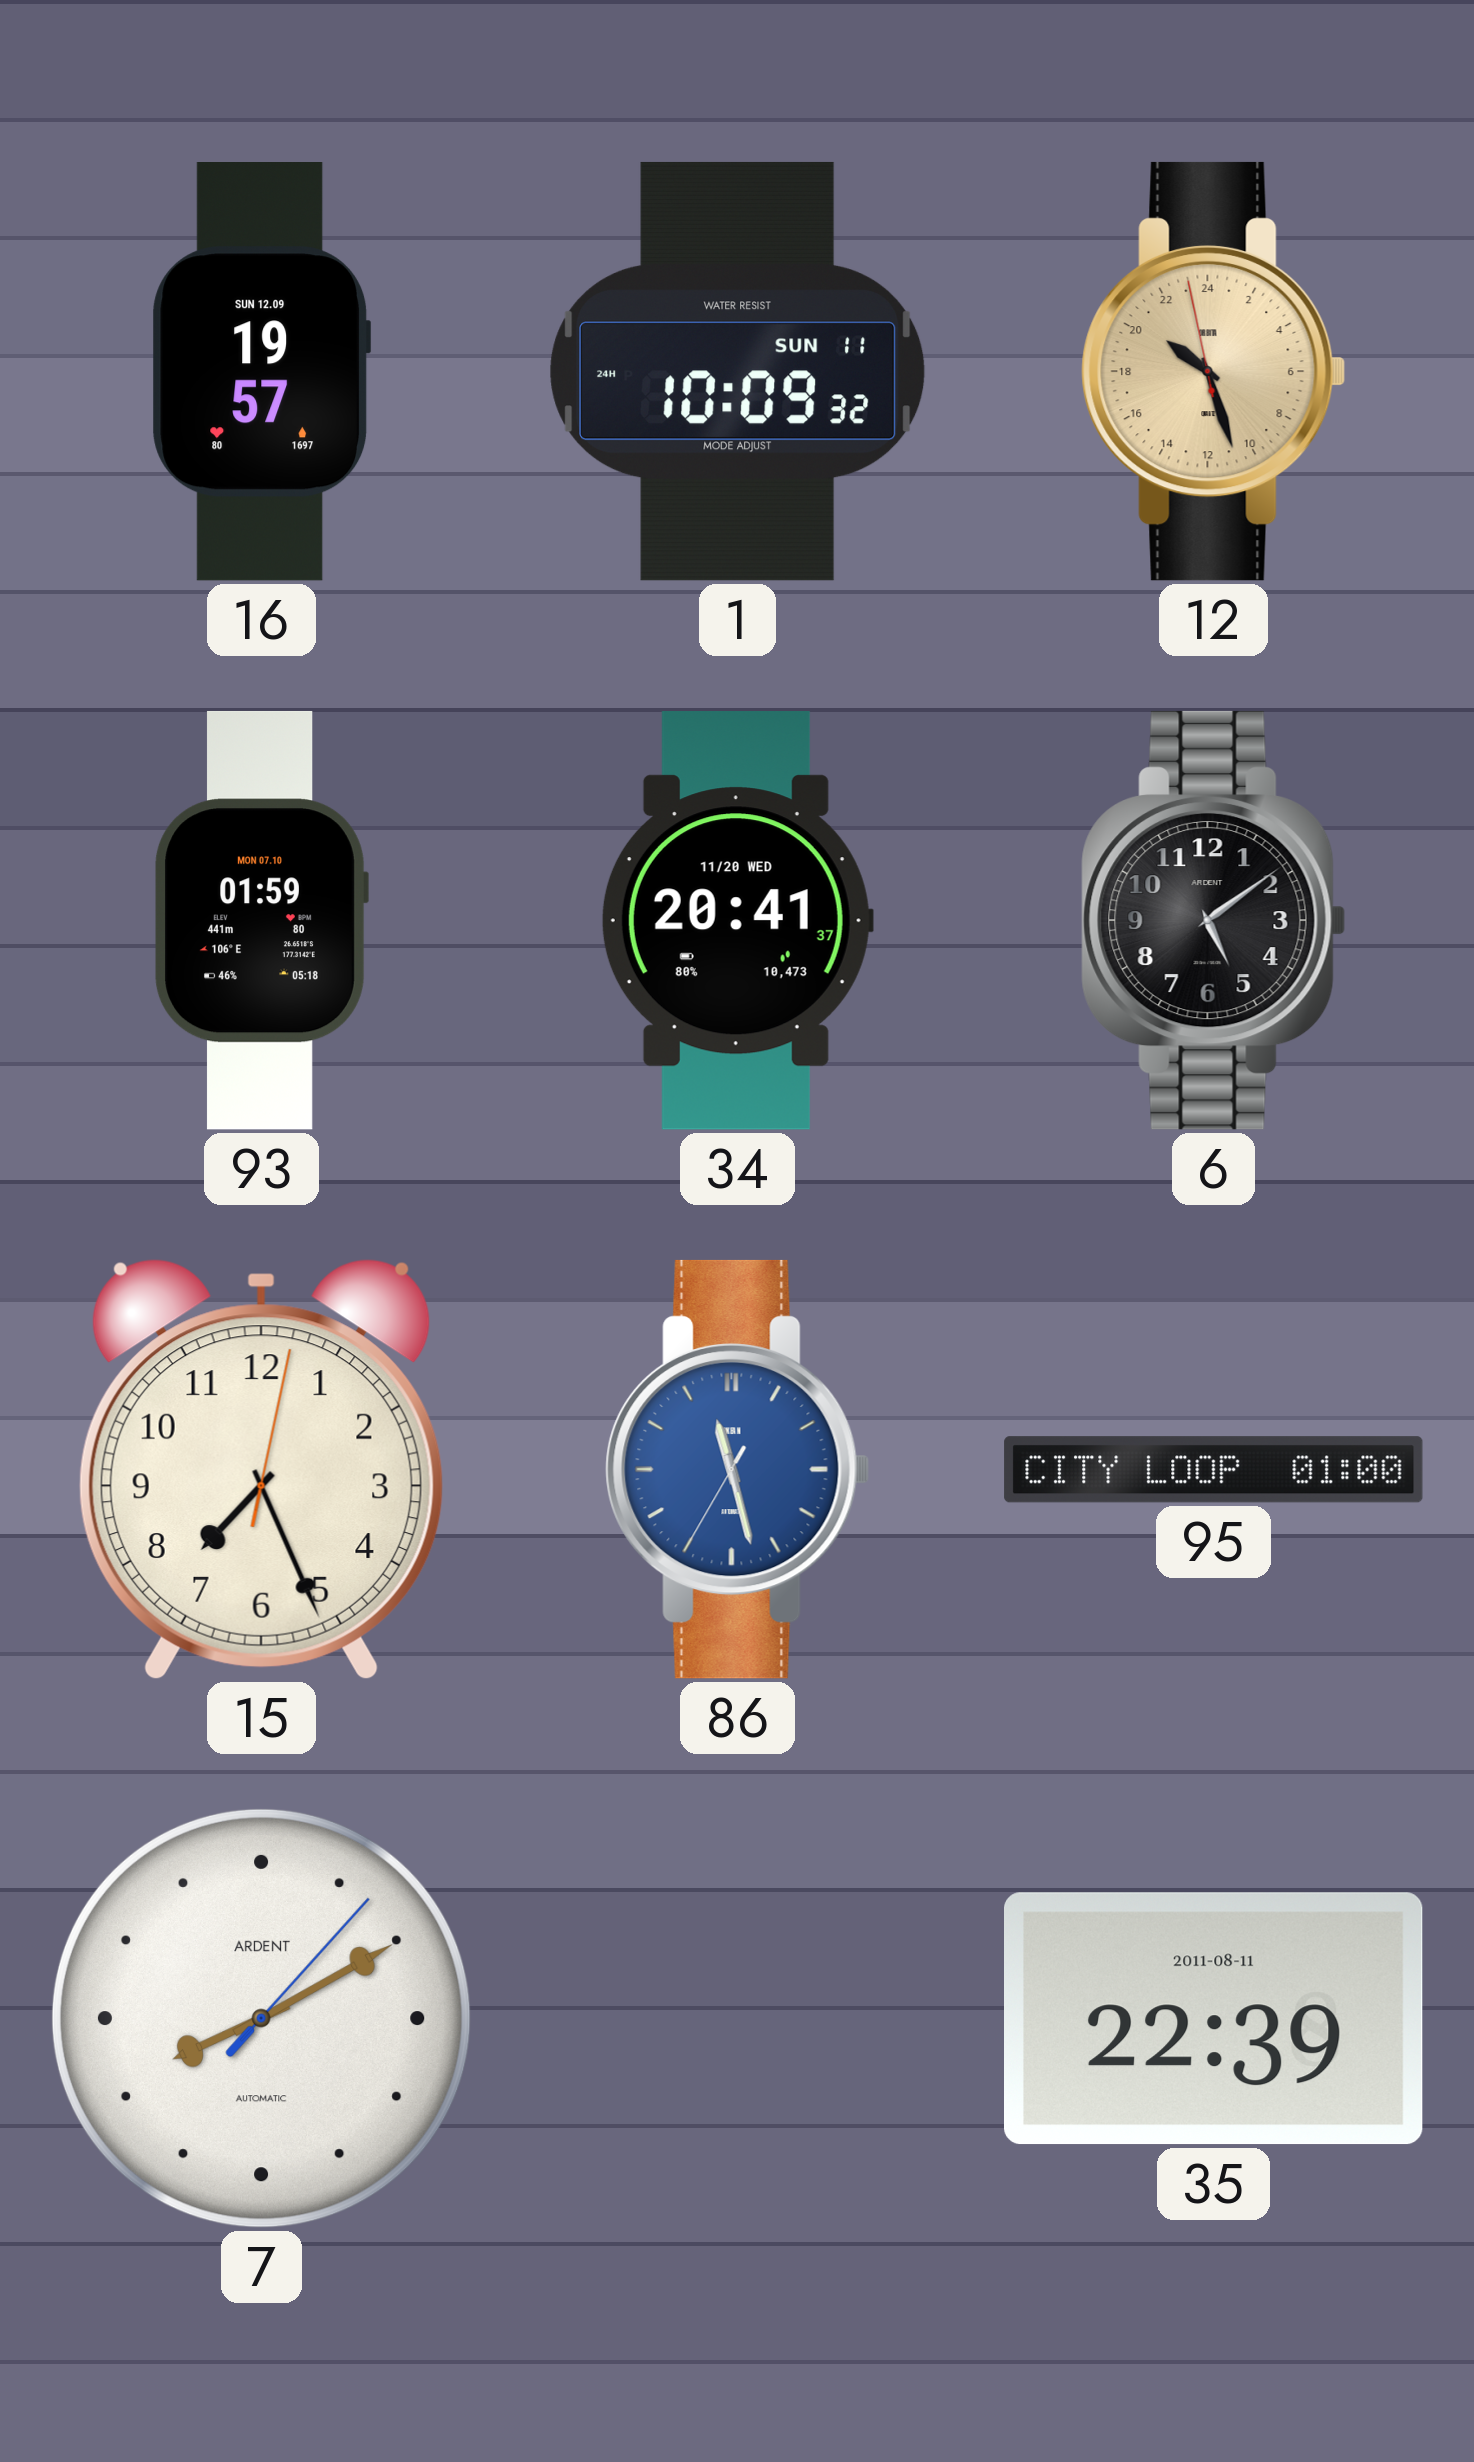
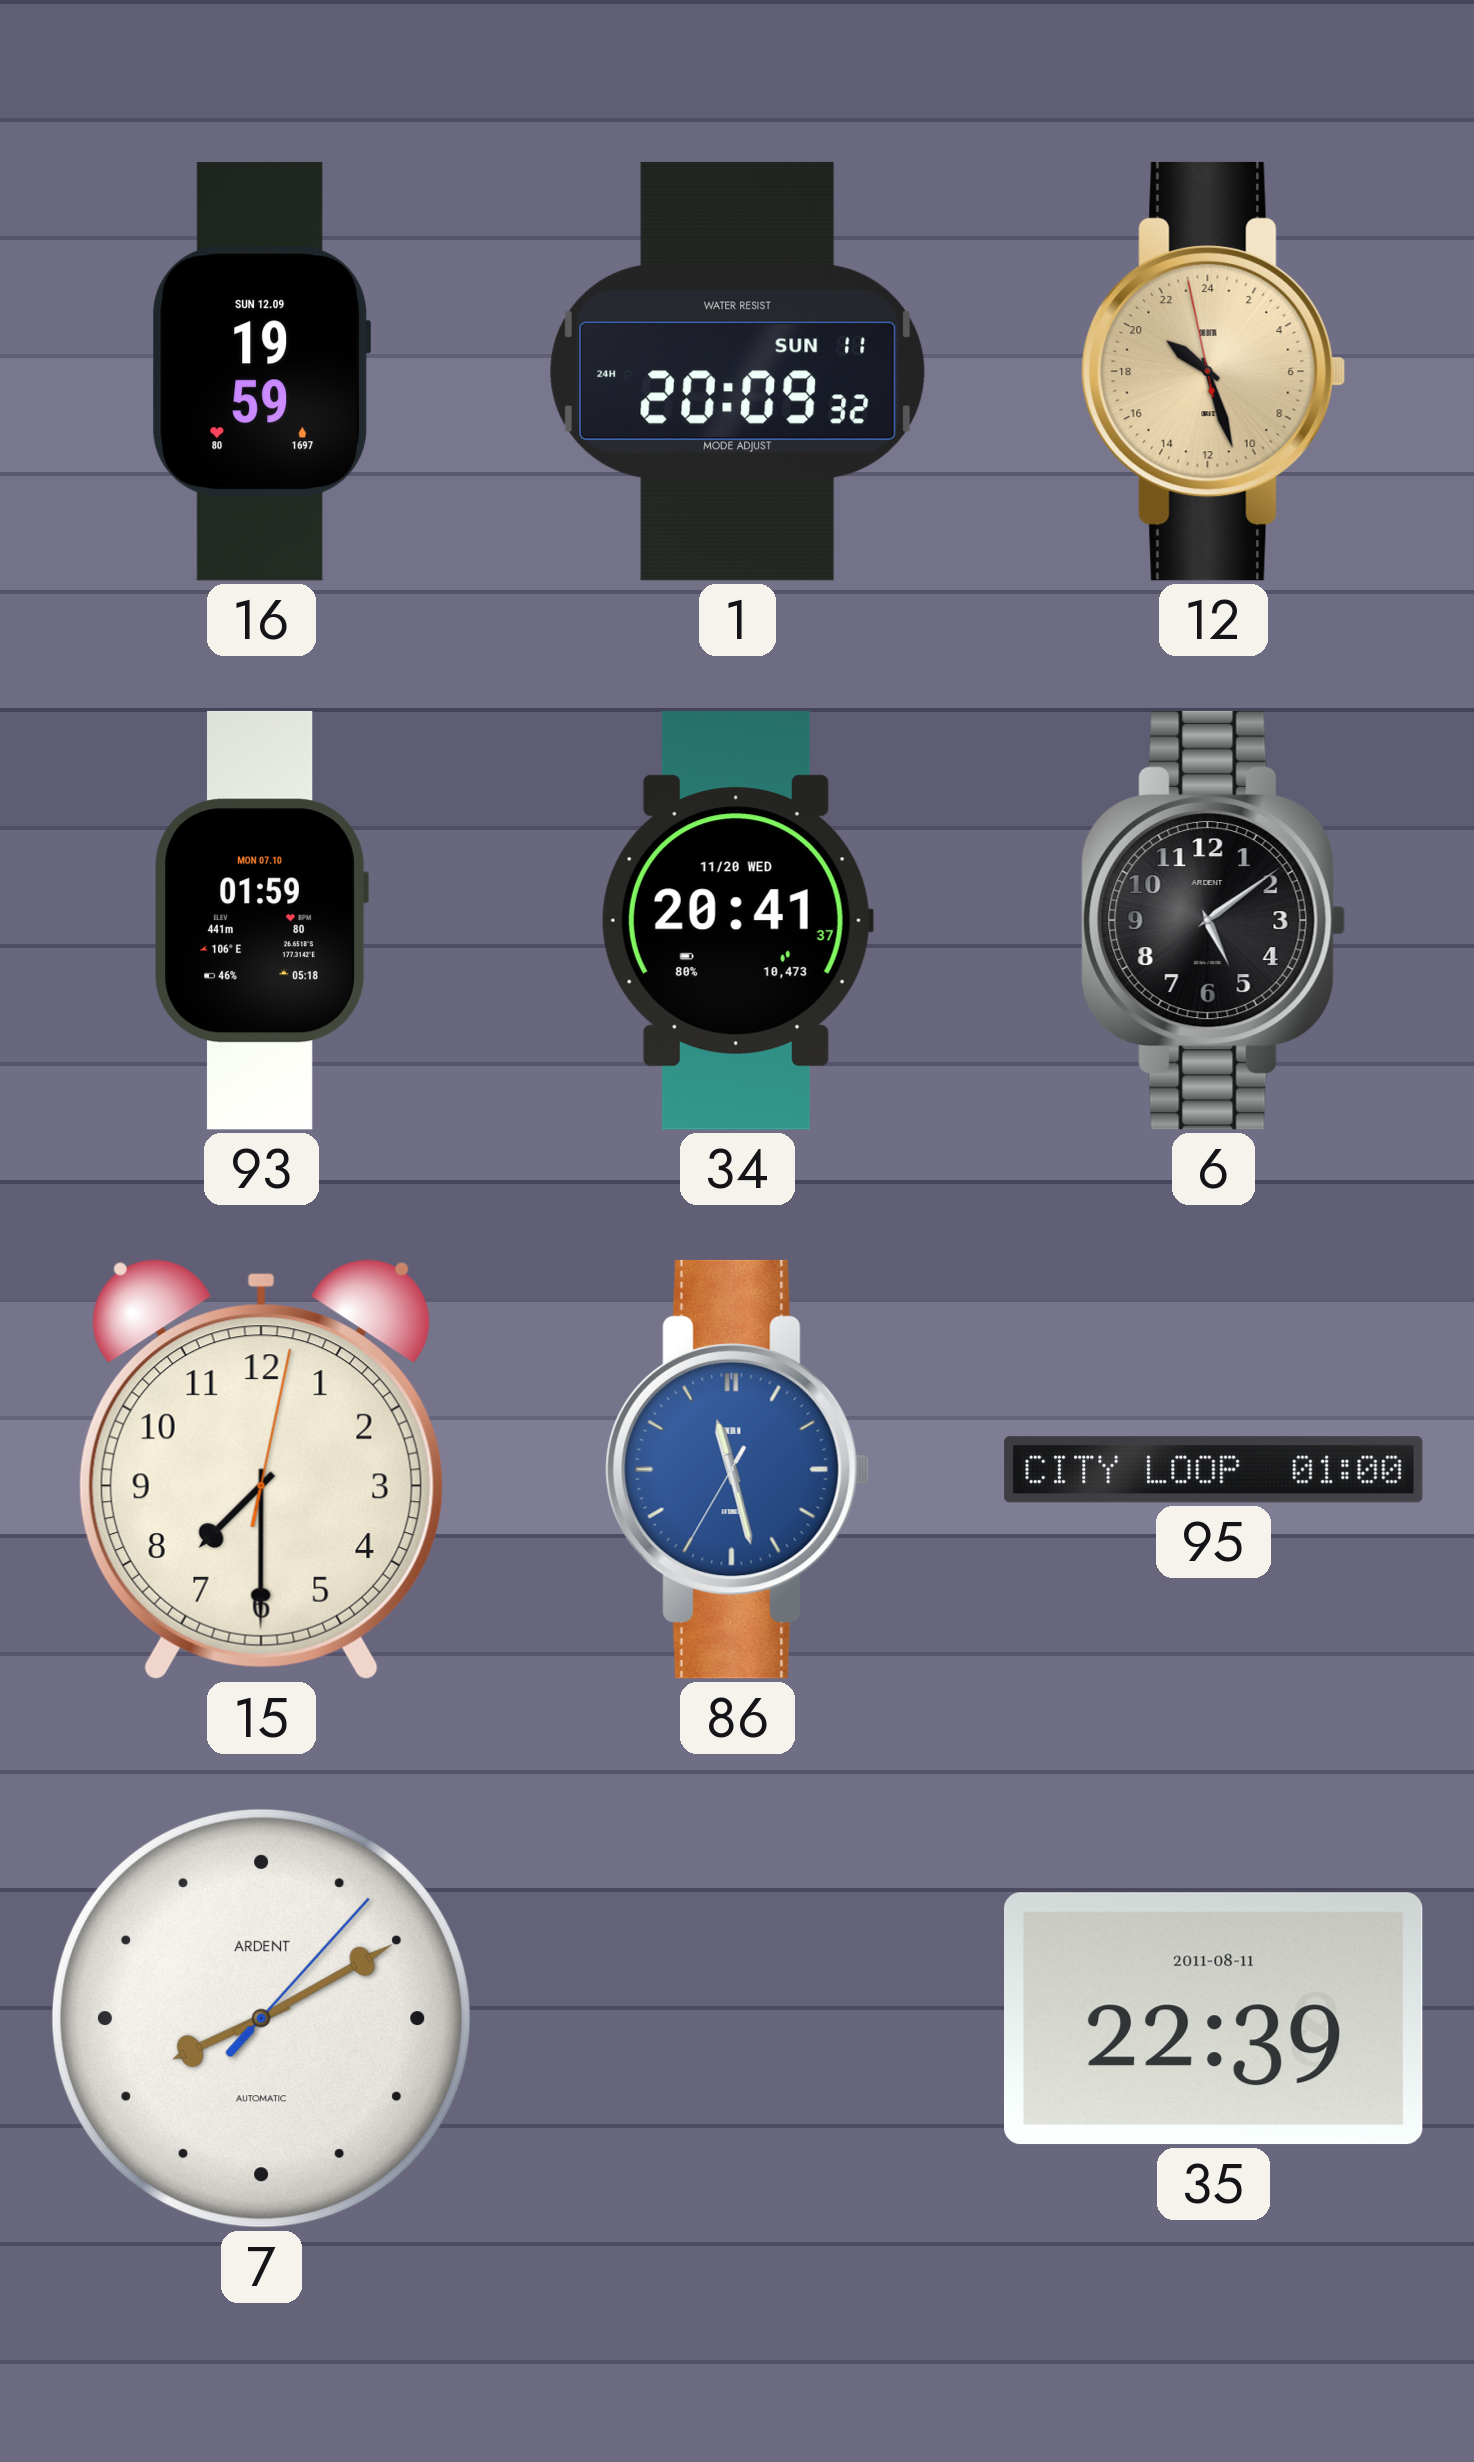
16: 19:57 -> 19:59
1: 10:09 -> 20:09
15: 7:26 -> 7:30
